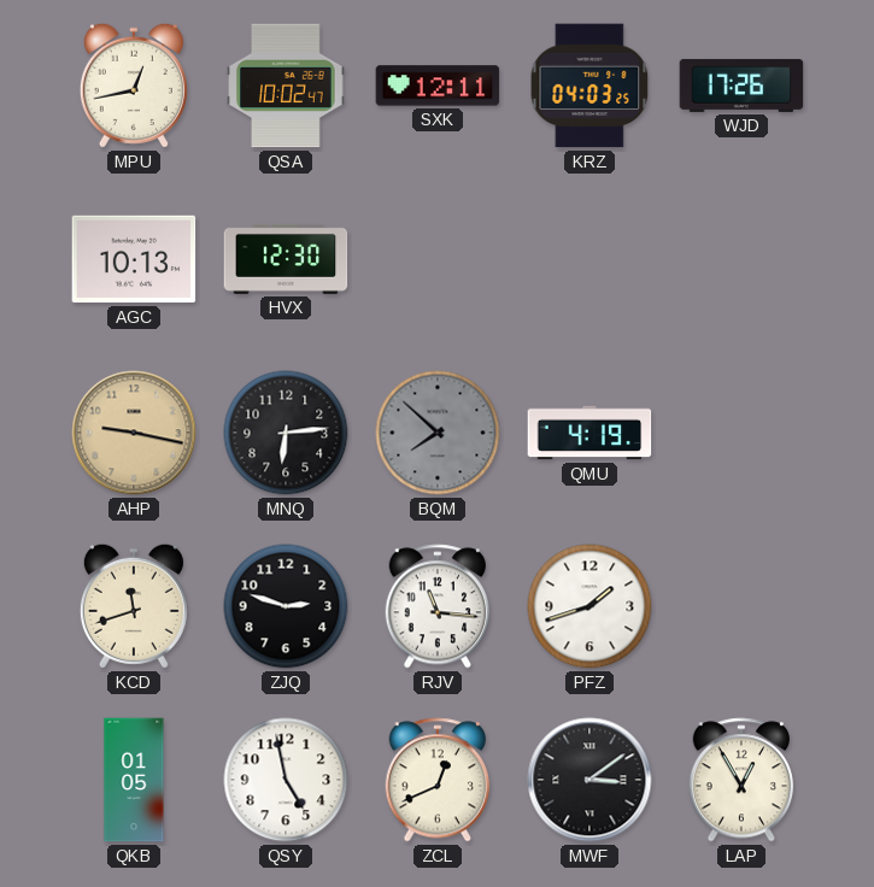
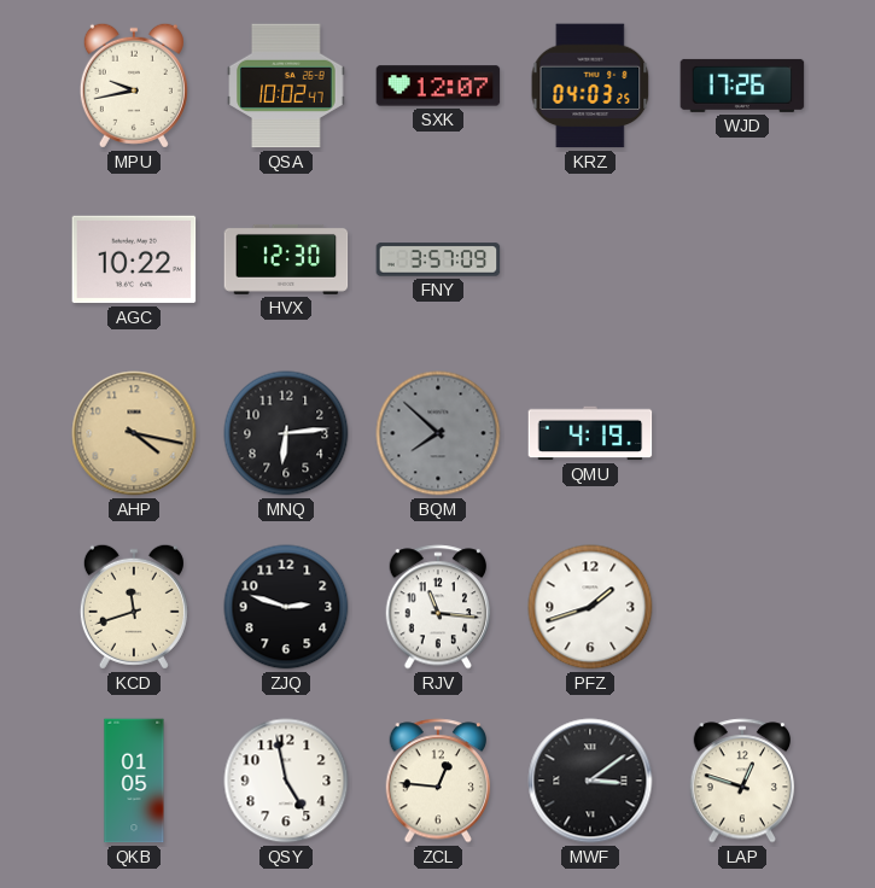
MPU: 12:43 -> 9:43
SXK: 12:11 -> 12:07
AGC: 10:13 -> 10:22
FNY: none -> 3:57
AHP: 9:17 -> 4:17
ZCL: 12:41 -> 12:46
LAP: 12:55 -> 12:48
